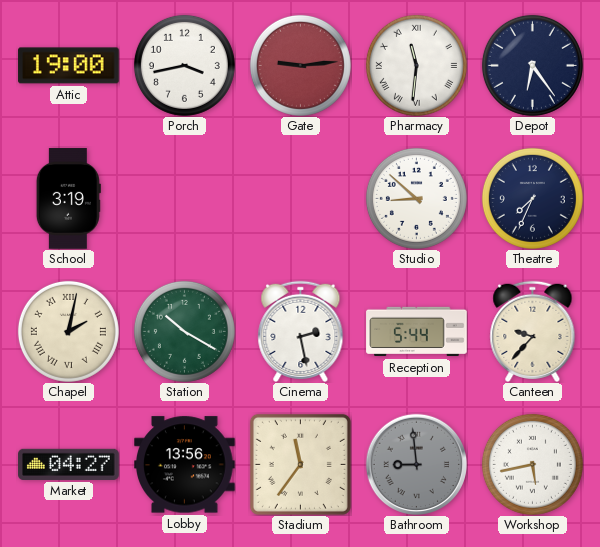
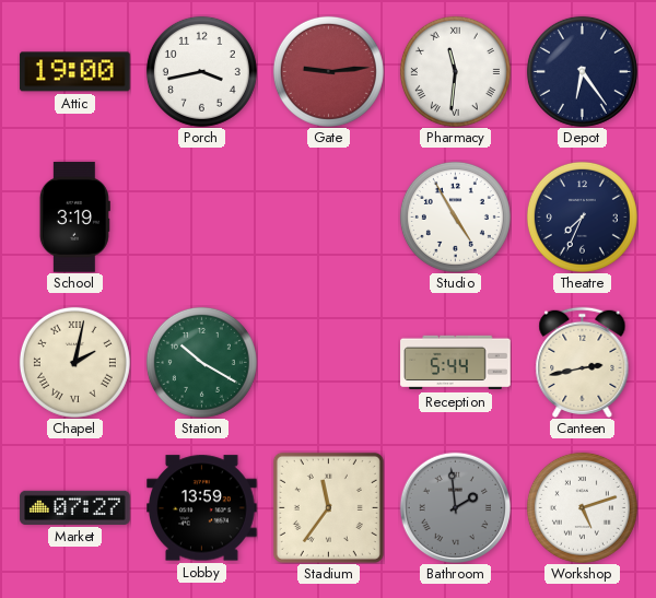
Studio: 8:52 -> 4:55
Cinema: 2:28 -> none
Canteen: 9:37 -> 2:43
Market: 04:27 -> 07:27
Lobby: 13:56 -> 13:59
Bathroom: 8:59 -> 1:59
Workshop: 5:43 -> 5:12
